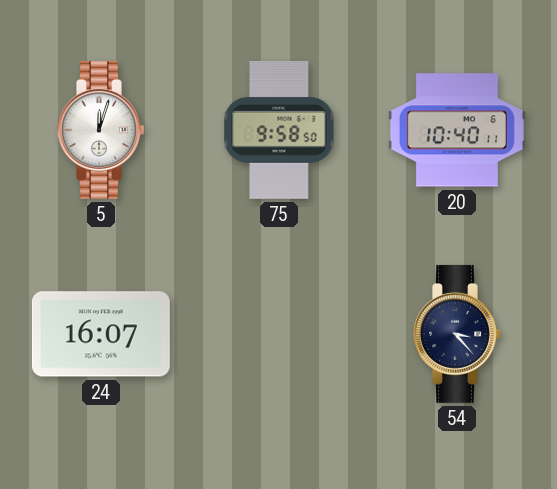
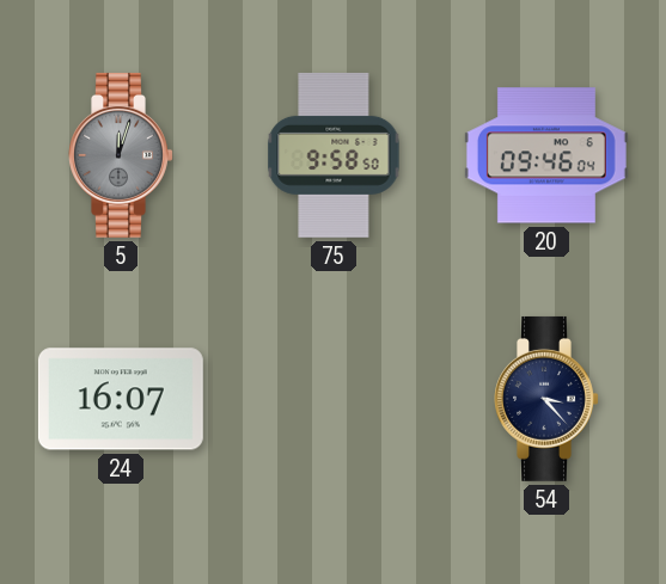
5 dial: white -> grey
20: 10:40 -> 09:46
